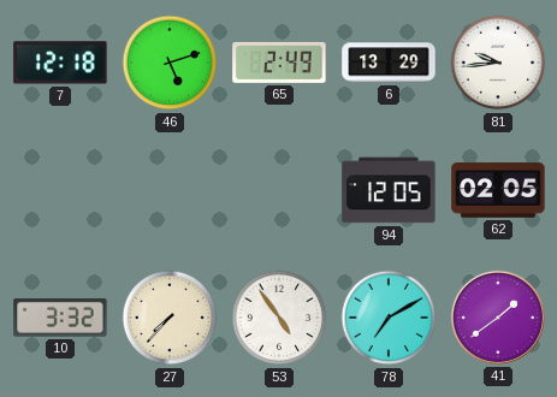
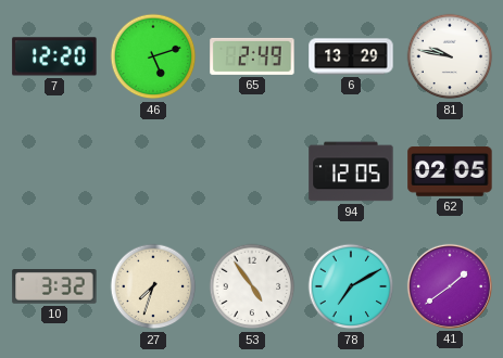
7: 12:18 -> 12:20
81: 9:44 -> 9:47
27: 7:37 -> 7:33
